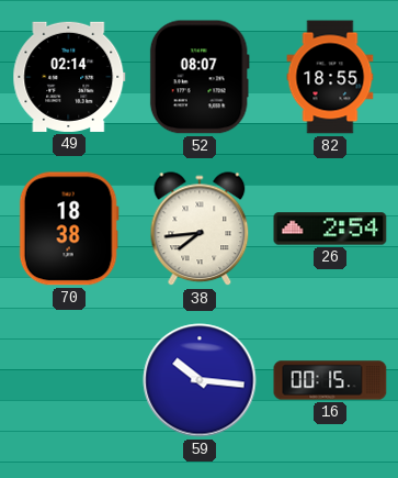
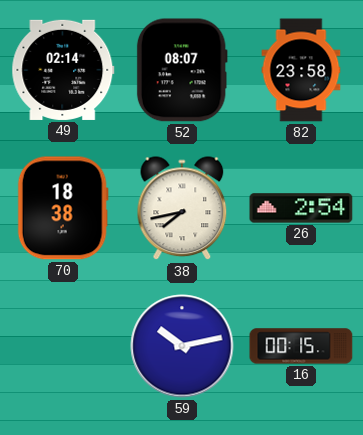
82: 18:55 -> 23:58
38: 7:44 -> 7:43
59: 10:16 -> 10:13
